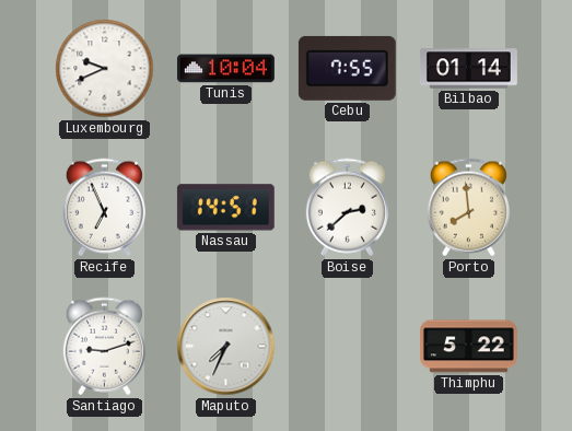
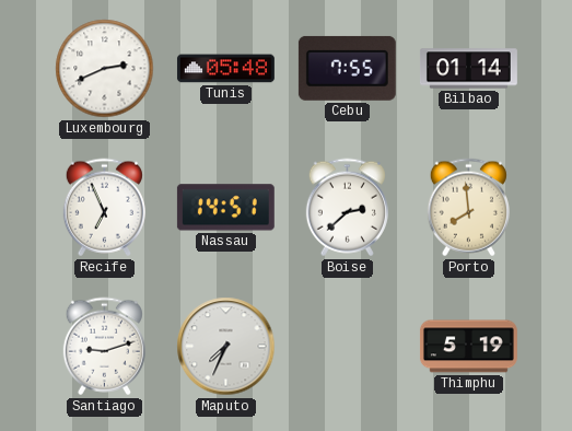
Luxembourg: 9:41 -> 2:41
Tunis: 10:04 -> 05:48
Thimphu: 5:22 -> 5:19
